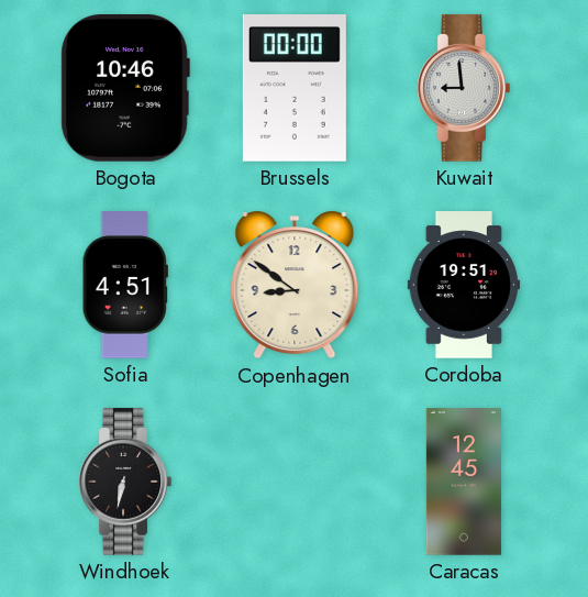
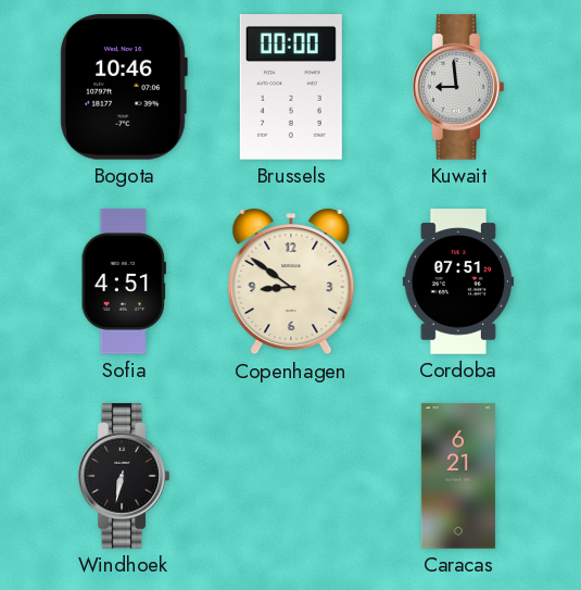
Cordoba: 19:51 -> 07:51
Caracas: 12:45 -> 6:21
